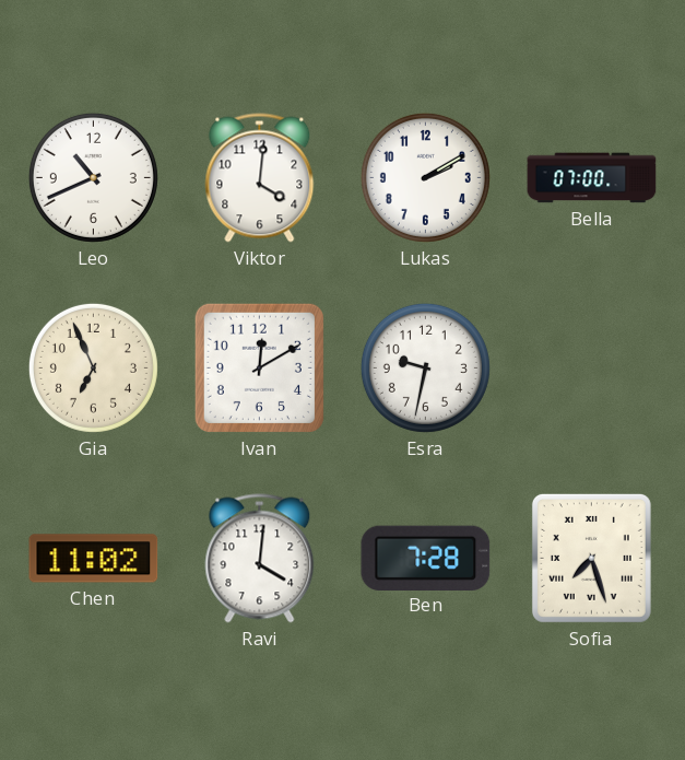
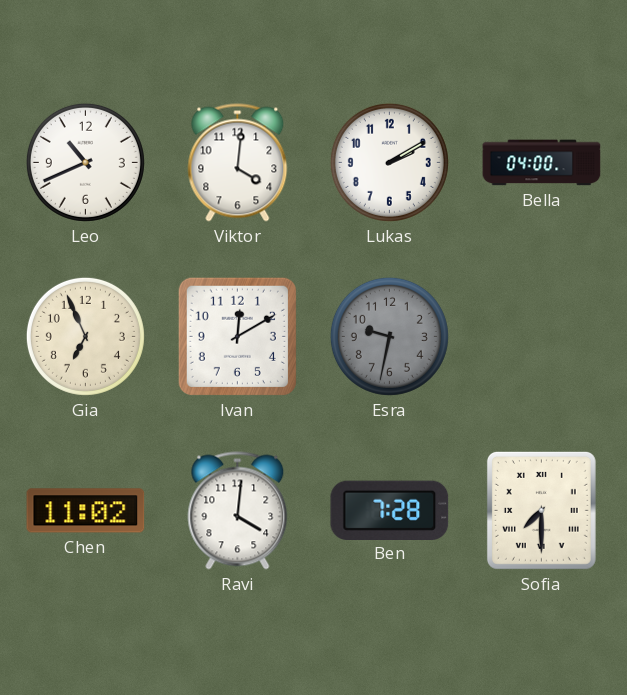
Bella: 07:00 -> 04:00
Esra dial: white -> grey
Sofia: 7:27 -> 7:30
